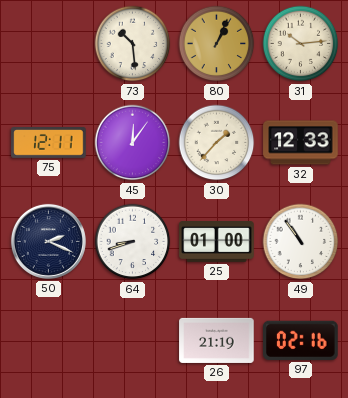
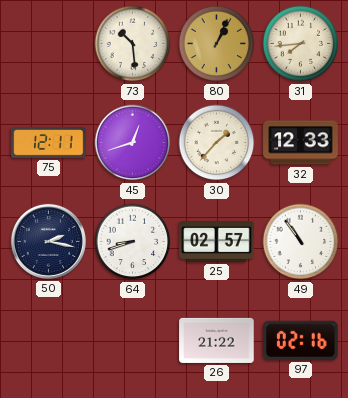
31: 10:14 -> 7:44
45: 12:06 -> 12:42
50: 2:19 -> 2:17
25: 01:00 -> 02:57
26: 21:19 -> 21:22
